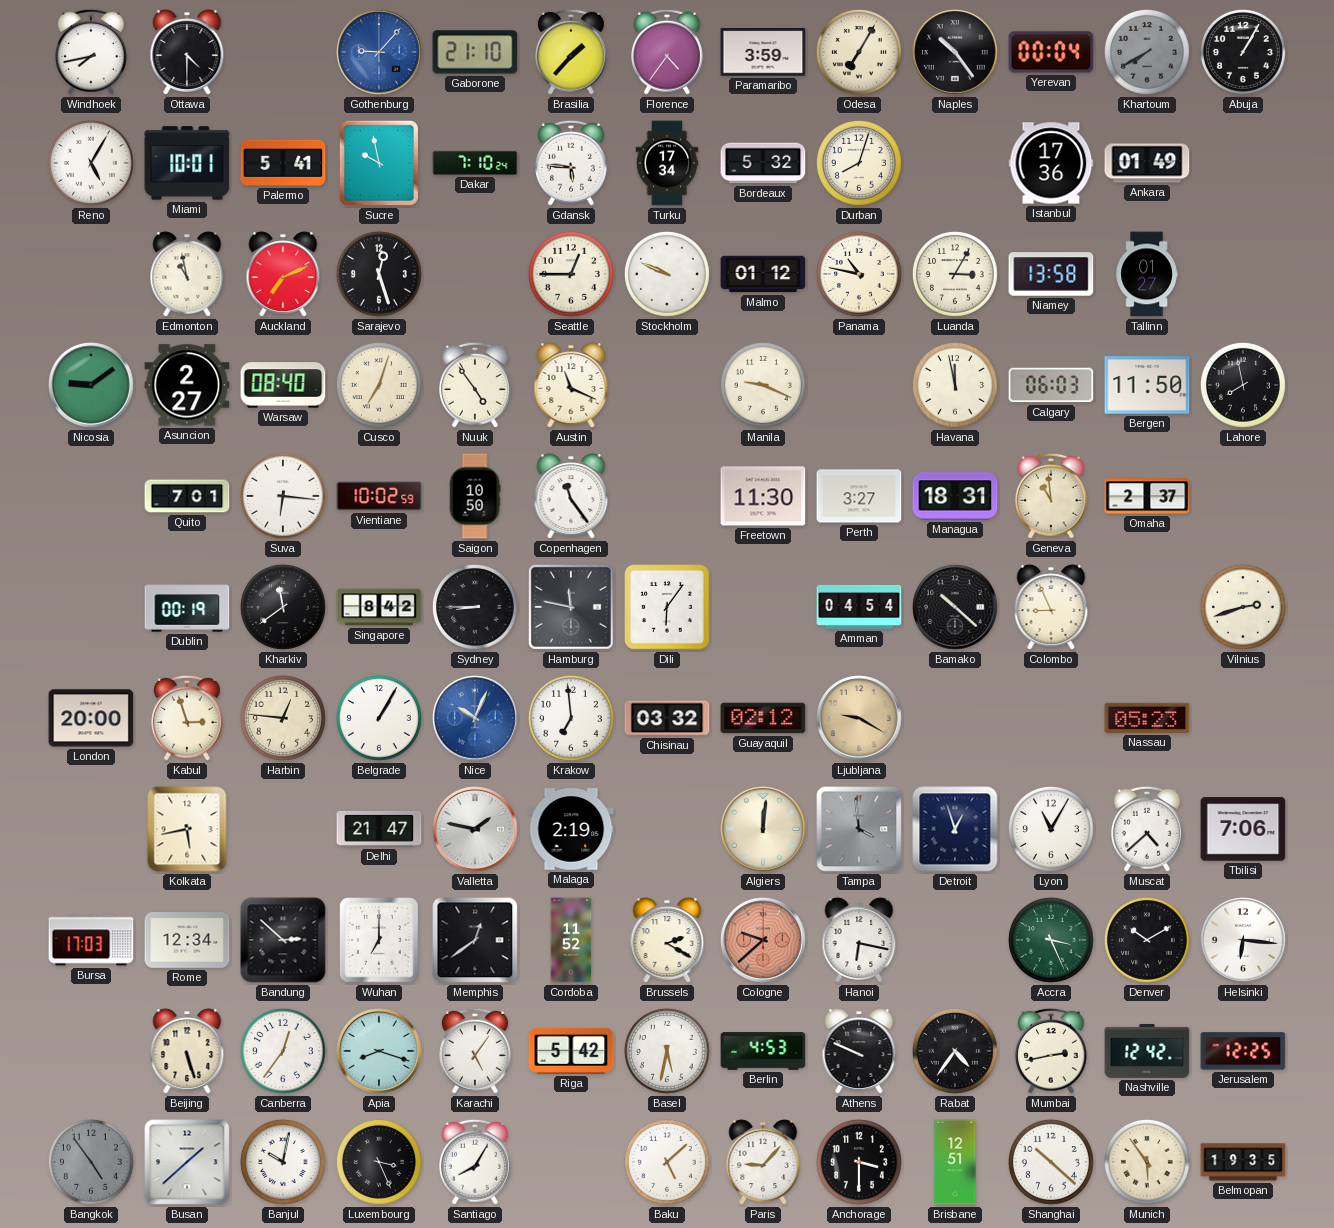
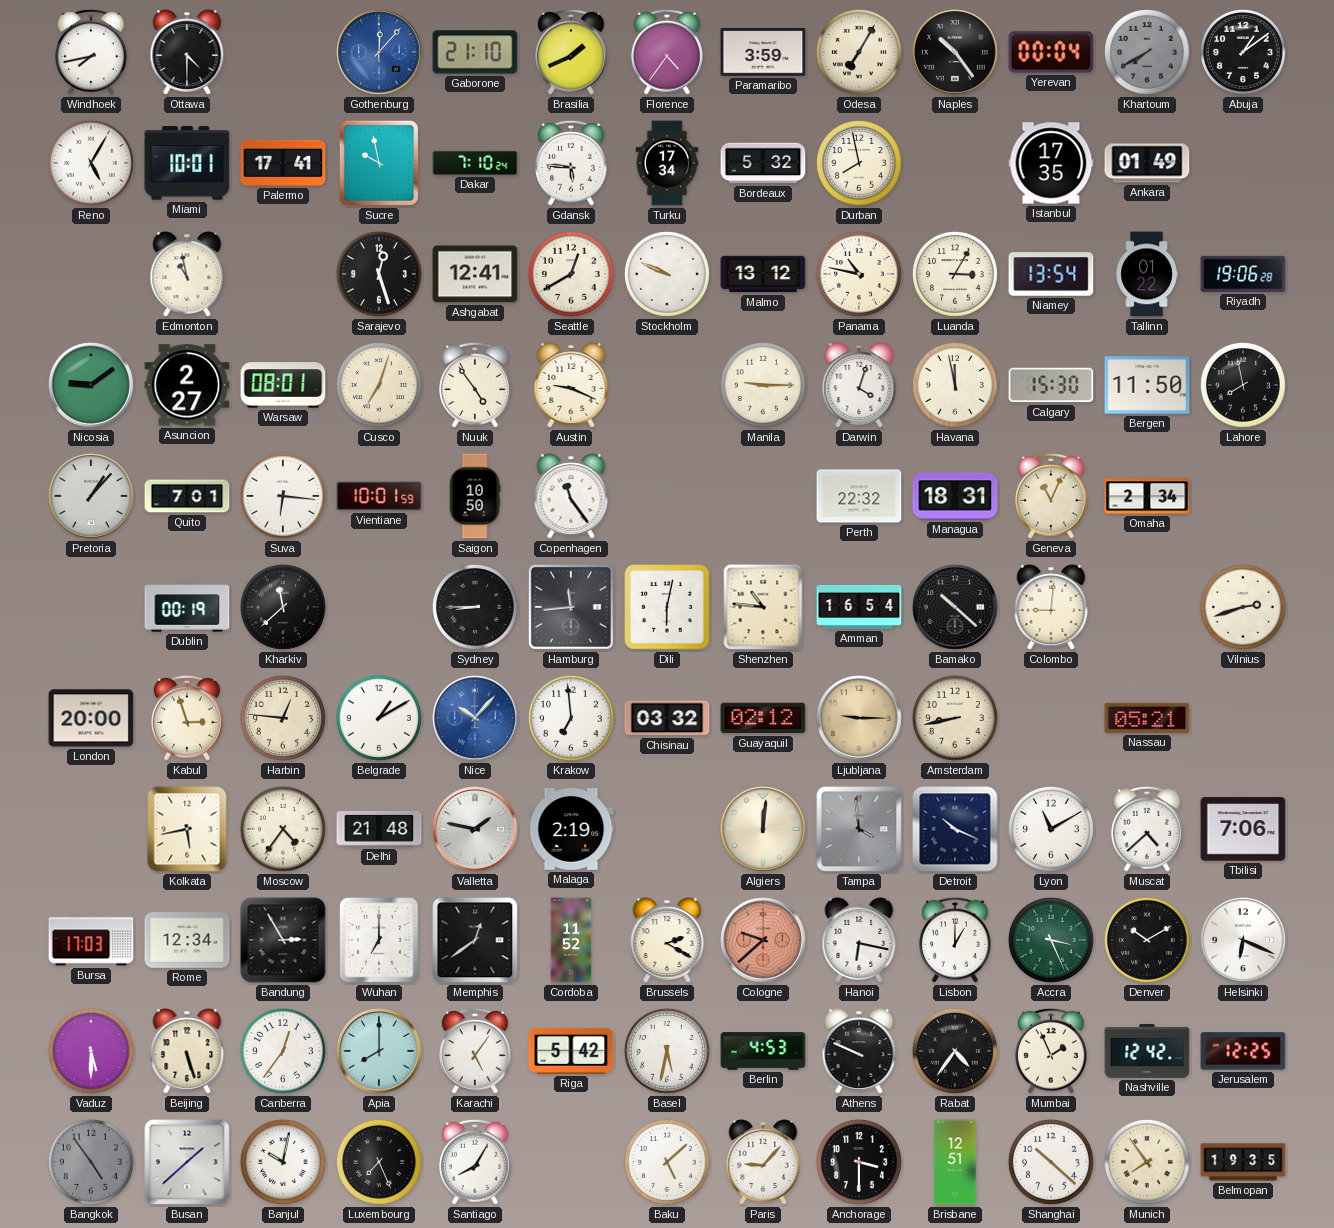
Gothenburg: 9:07 -> 12:07
Brasilia: 1:37 -> 1:41
Abuja: 1:05 -> 1:09
Palermo: 5:41 -> 17:41
Durban: 8:03 -> 7:58
Istanbul: 17:36 -> 17:35
Auckland: 7:11 -> none
Ashgabat: none -> 12:41
Seattle: 12:45 -> 12:40
Malmo: 01:12 -> 13:12
Niamey: 13:58 -> 13:54
Tallinn: 01:27 -> 01:22
Riyadh: none -> 19:06
Warsaw: 08:40 -> 08:01
Austin: 11:19 -> 9:19
Manila: 9:19 -> 9:15
Darwin: none -> 4:03
Calgary: 06:03 -> 15:30
Pretoria: none -> 1:07
Vientiane: 10:02 -> 10:01
Freetown: 11:30 -> none
Perth: 3:27 -> 22:32
Geneva: 10:59 -> 11:04
Omaha: 2:37 -> 2:34
Kharkiv: 11:39 -> 11:38
Singapore: 8:42 -> none
Hamburg: 11:47 -> 11:44
Dili: 6:06 -> 6:02
Shenzhen: none -> 10:46
Amman: 04:54 -> 16:54
Colombo: 8:56 -> 9:01
Belgrade: 1:05 -> 1:10
Nice: 10:04 -> 10:07
Ljubljana: 9:20 -> 9:15
Amsterdam: none -> 8:43
Nassau: 05:23 -> 05:21
Moscow: none -> 4:36
Delhi: 21:47 -> 21:48
Detroit: 12:57 -> 10:19
Lyon: 11:05 -> 11:10
Bandung: 2:52 -> 2:55
Lisbon: none -> 1:00
Helsinki: 6:16 -> 6:19
Vaduz: none -> 5:30
Apia: 8:18 -> 8:00
Mumbai: 2:43 -> 1:56
Luxembourg: 3:26 -> 7:26
Munich: 5:54 -> 7:54
